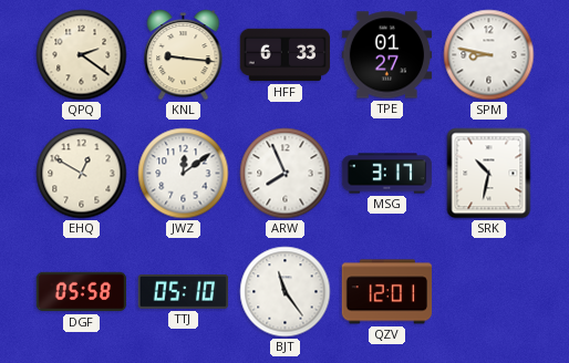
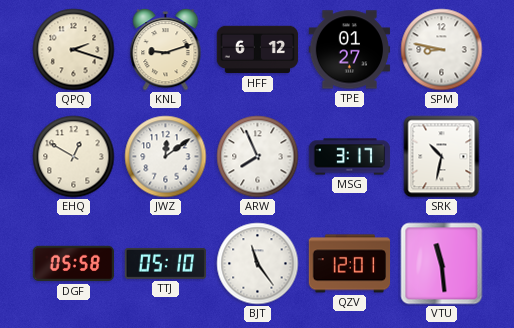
QPQ: 2:21 -> 2:18
KNL: 9:16 -> 9:12
HFF: 6:33 -> 6:12
VTU: none -> 11:29
